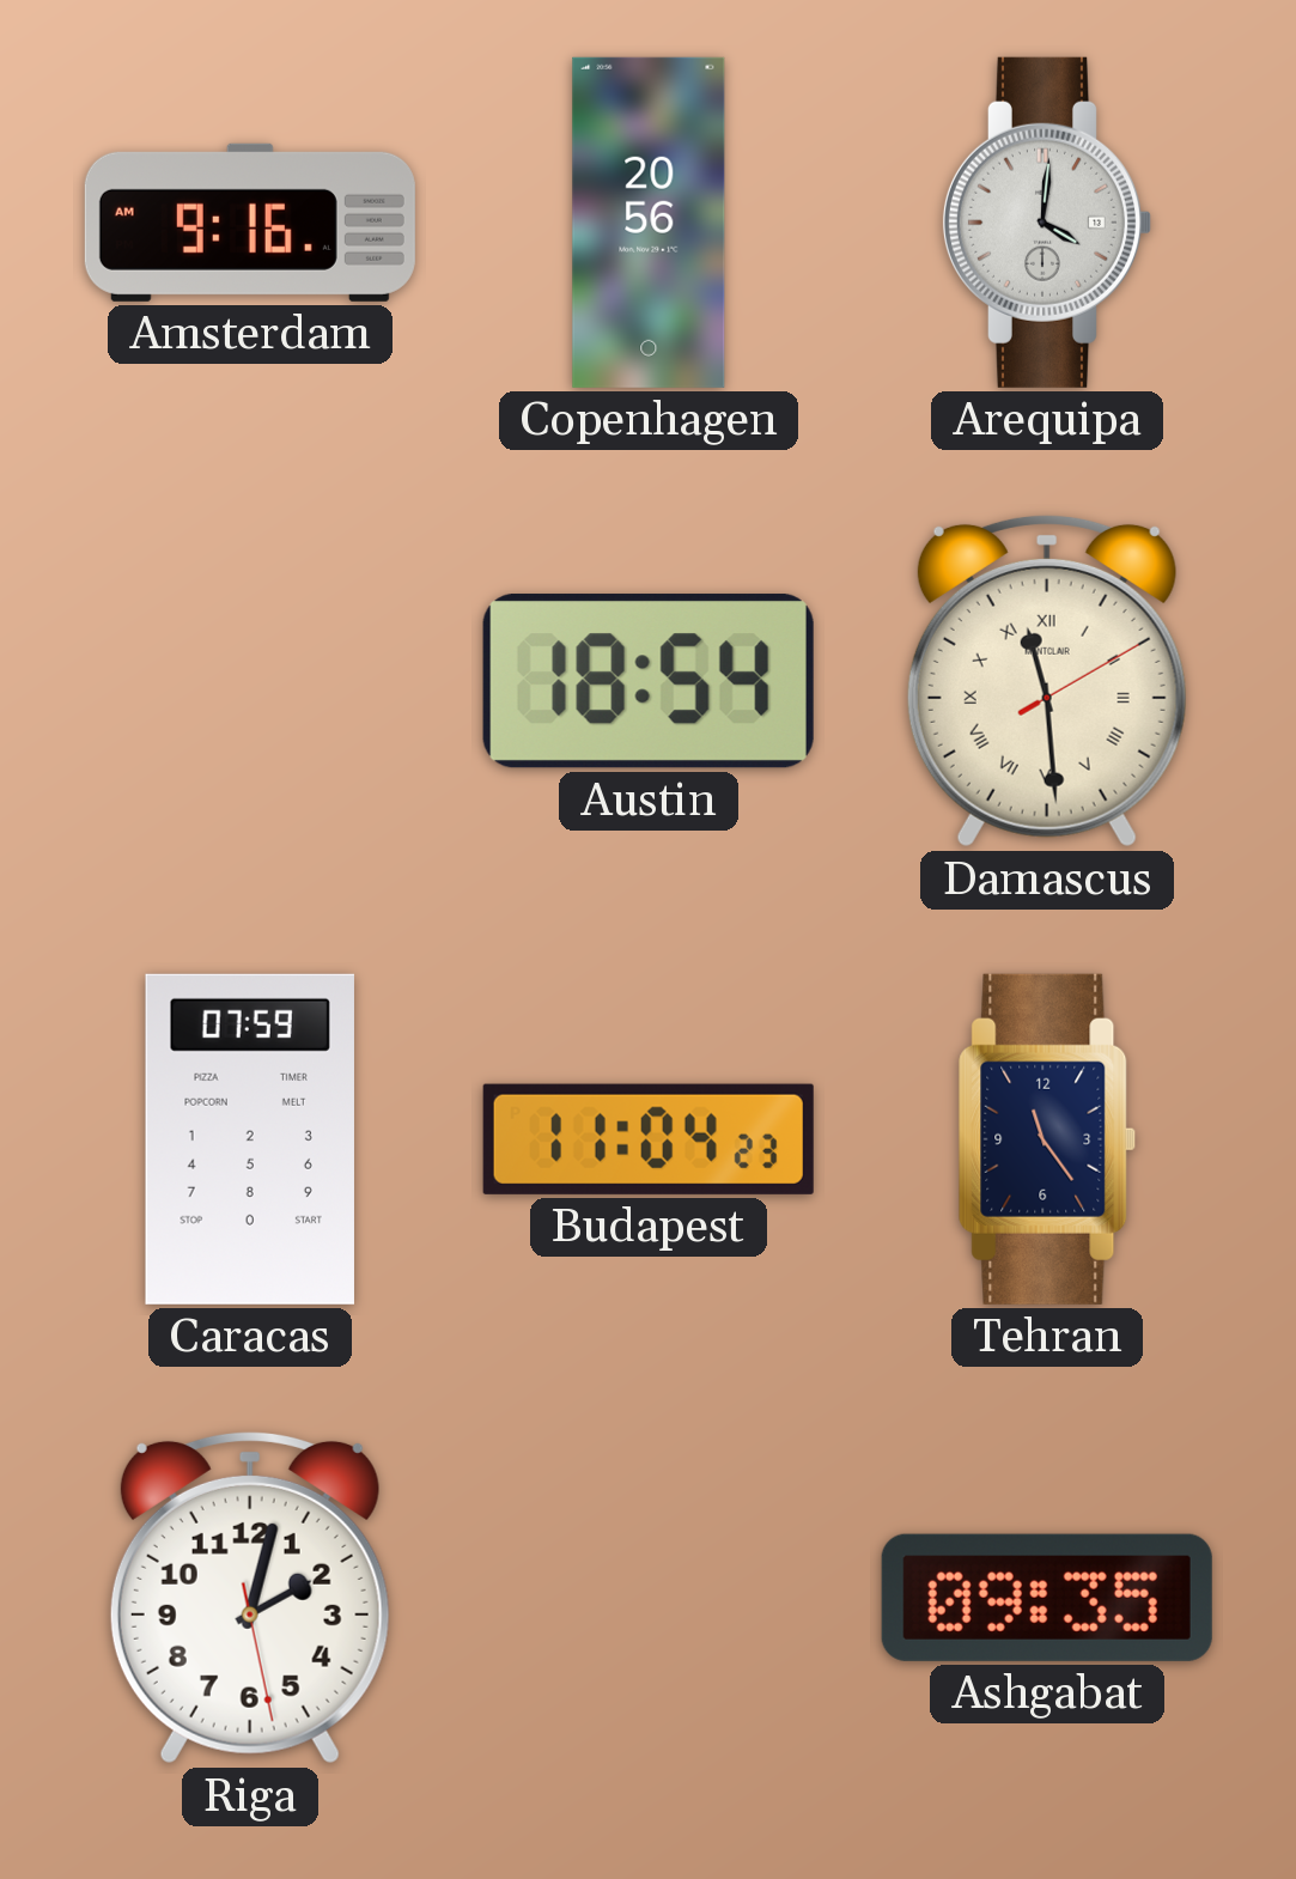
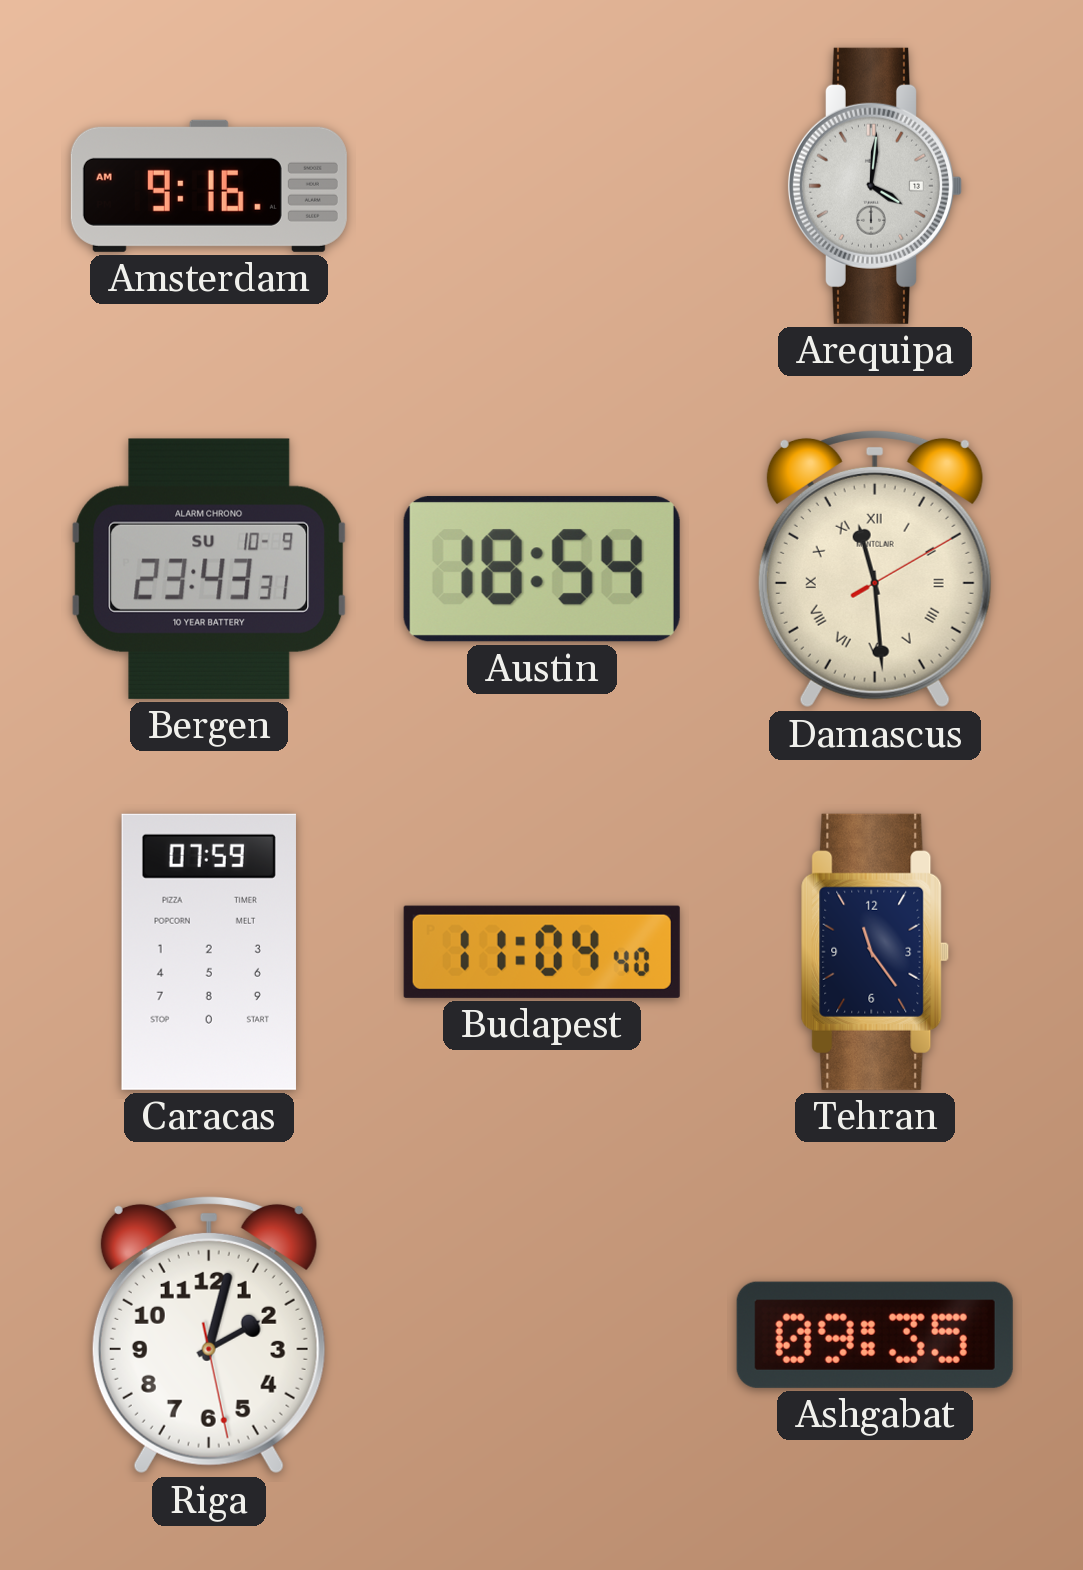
Copenhagen: 20:56 -> none
Bergen: none -> 23:43
Budapest: 11:04:23 -> 11:04:40
